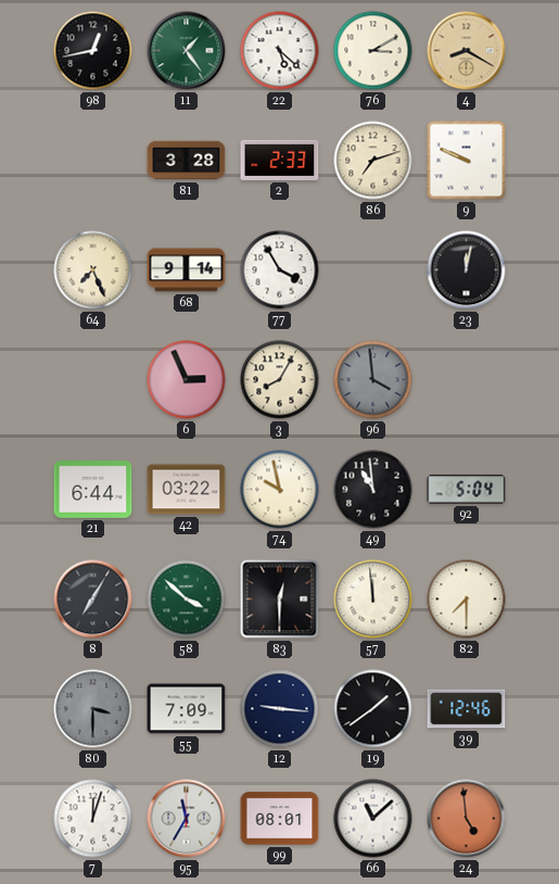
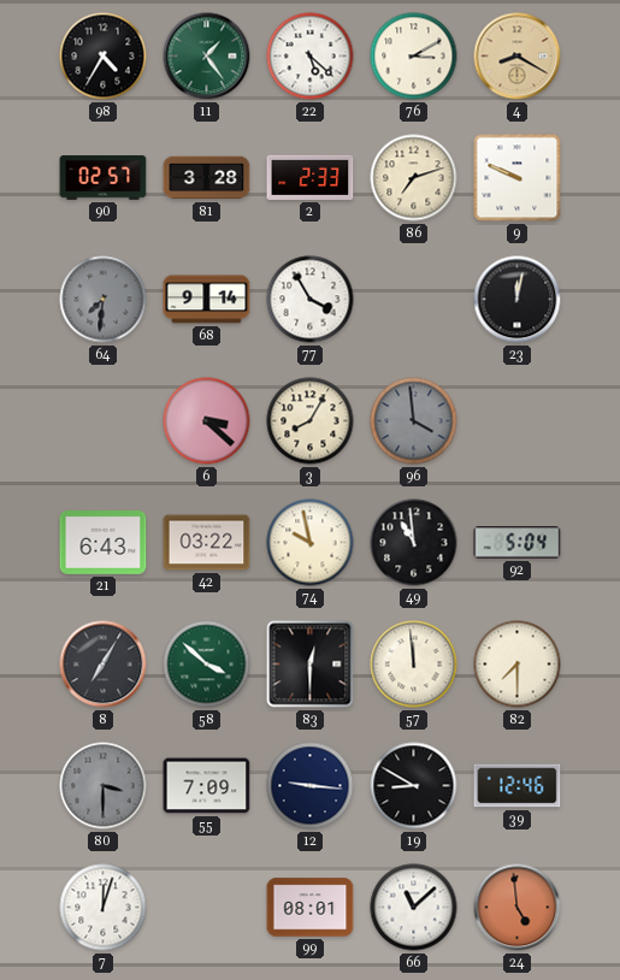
98: 12:43 -> 4:35
90: none -> 02:57
64: 7:26 -> 7:31
64 dial: cream -> grey
6: 2:56 -> 3:22
21: 6:44 -> 6:43
19: 1:39 -> 8:50
95: 11:35 -> none
